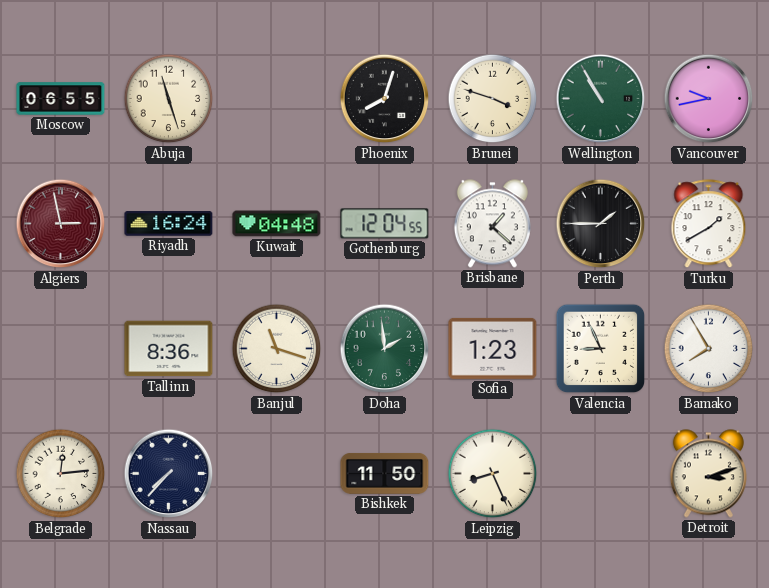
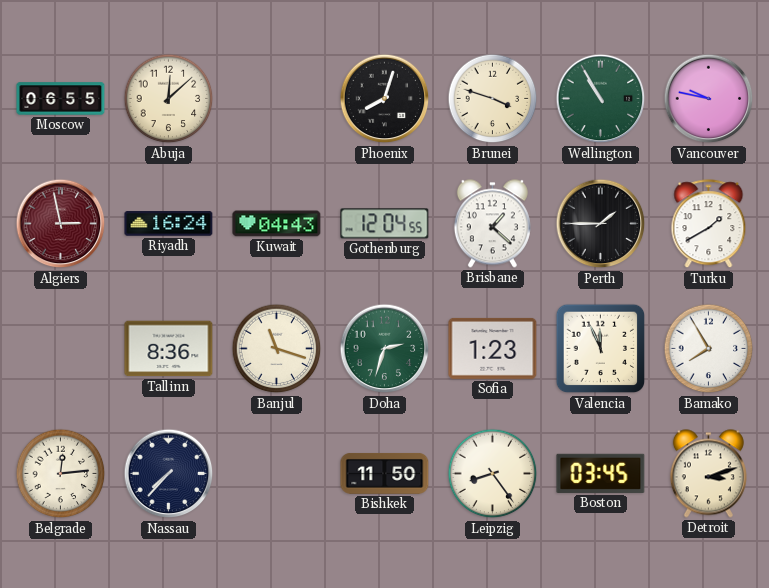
Abuja: 11:27 -> 12:08
Vancouver: 9:43 -> 9:47
Kuwait: 04:48 -> 04:43
Doha: 1:59 -> 2:33
Valencia: 8:56 -> 11:56
Leipzig: 8:26 -> 8:24
Boston: none -> 03:45
